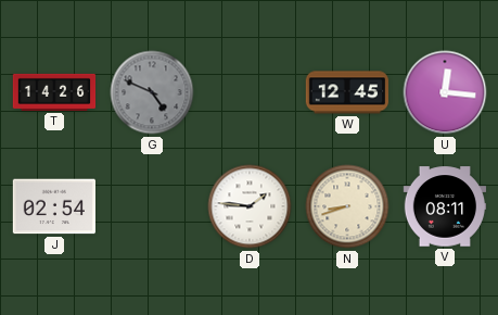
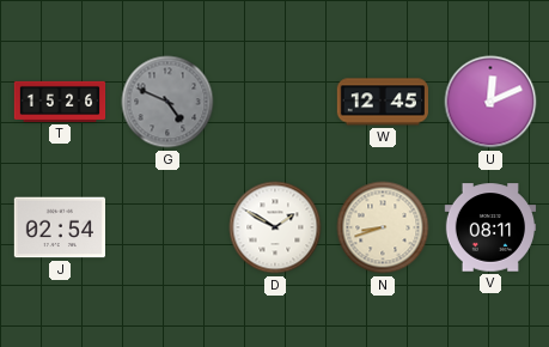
T: 14:26 -> 15:26
U: 12:16 -> 12:11
D: 1:46 -> 1:50
